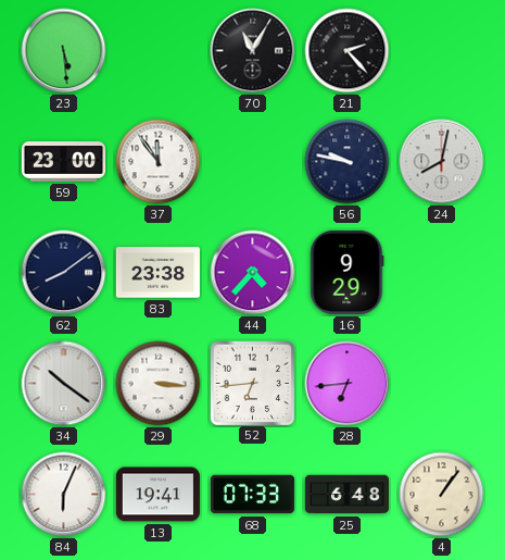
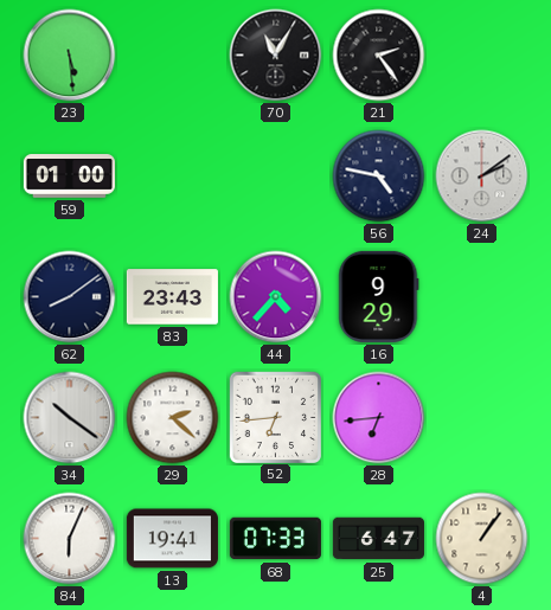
21: 2:23 -> 2:24
59: 23:00 -> 01:00
37: 11:54 -> none
56: 9:47 -> 4:47
24: 8:02 -> 2:09
83: 23:38 -> 23:43
29: 3:16 -> 2:22
25: 6:48 -> 6:47
